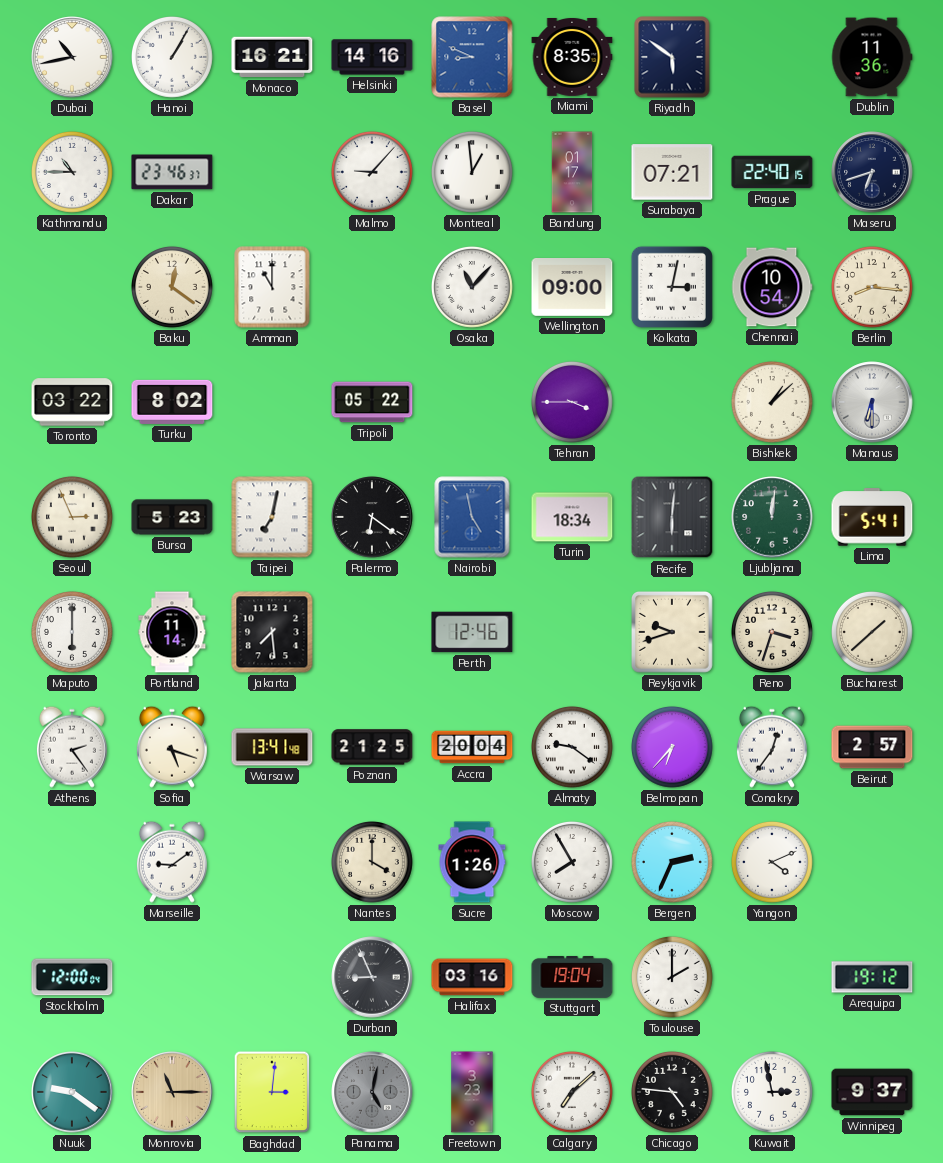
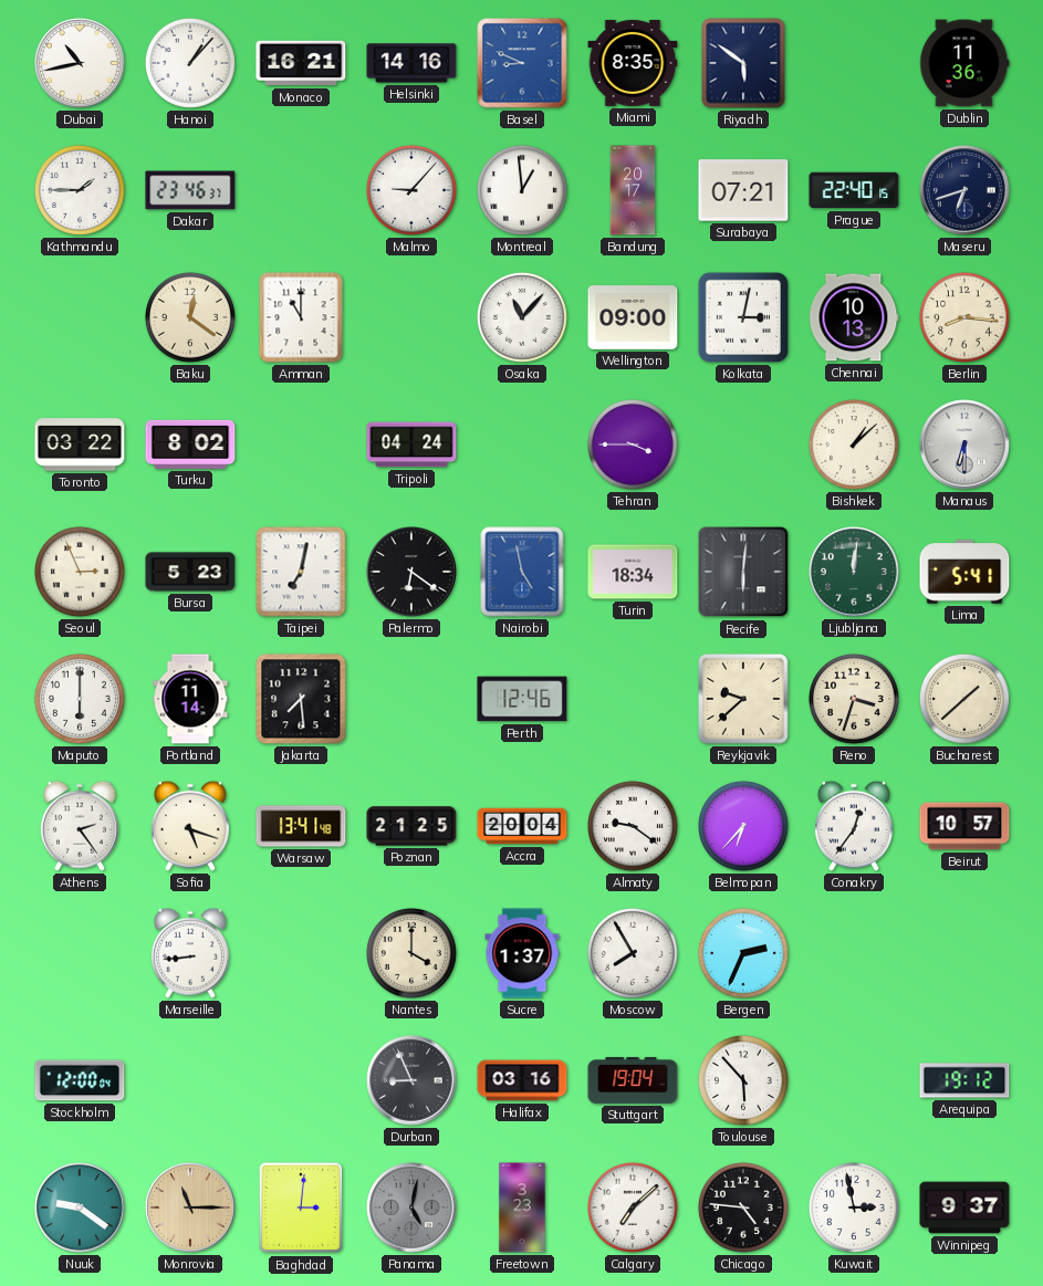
Hanoi: 1:05 -> 1:07
Kathmandu: 10:45 -> 1:45
Bandung: 01:17 -> 20:17
Chennai: 10:54 -> 10:13
Tripoli: 05:22 -> 04:24
Reykjavik: 9:42 -> 9:38
Beirut: 2:57 -> 10:57
Marseille: 9:09 -> 8:44
Sucre: 1:26 -> 1:37
Yangon: 4:11 -> none
Toulouse: 2:00 -> 5:53
